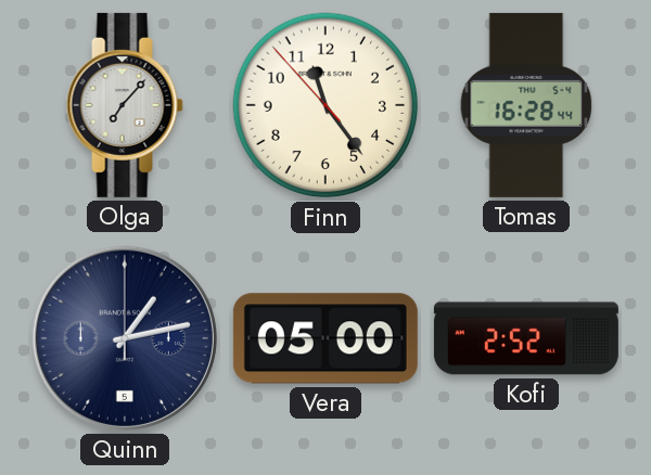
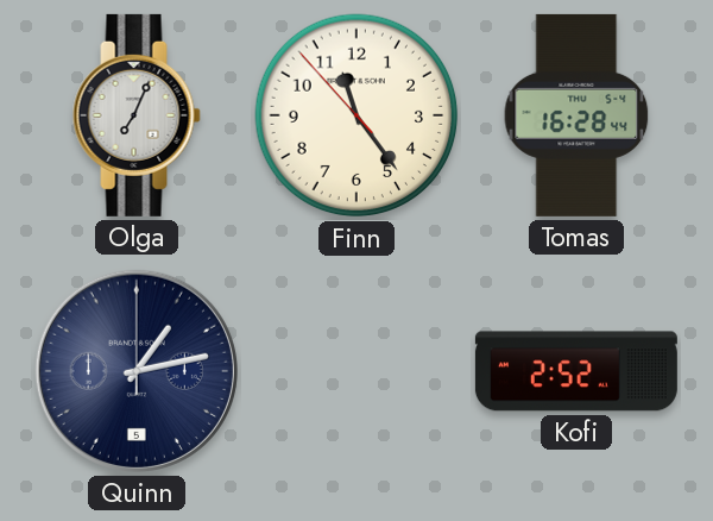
Olga: 7:07 -> 7:04
Vera: 05:00 -> none
